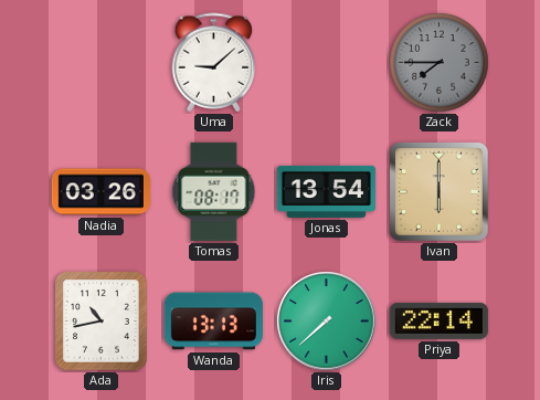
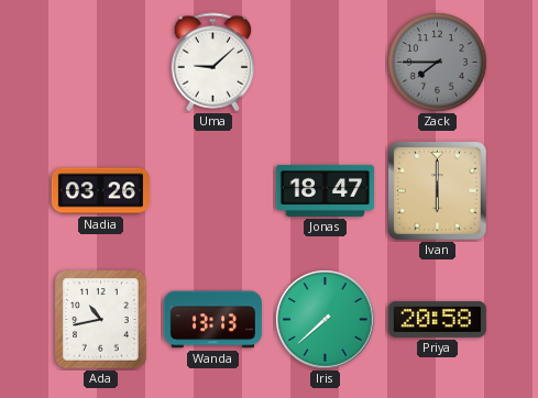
Tomas: 08:17 -> none
Jonas: 13:54 -> 18:47
Priya: 22:14 -> 20:58
